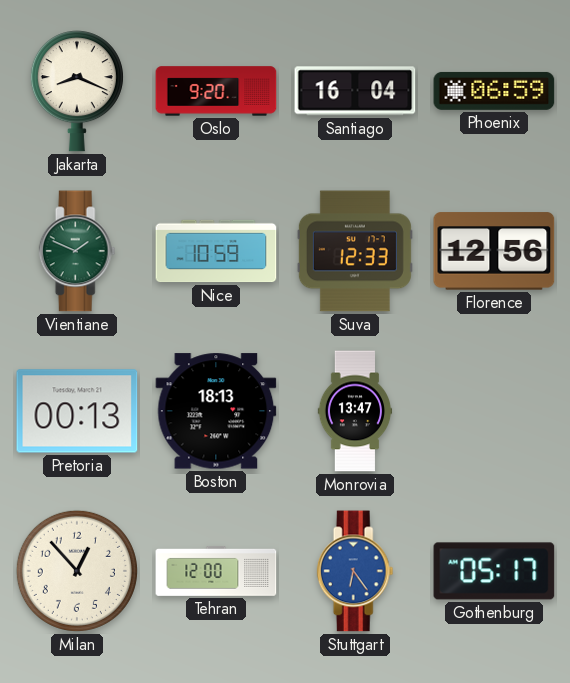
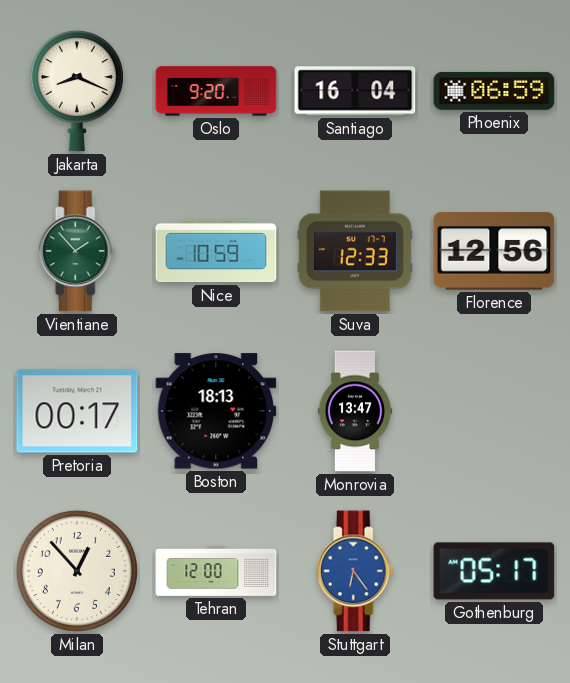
Vientiane: 1:49 -> 1:53
Pretoria: 00:13 -> 00:17
